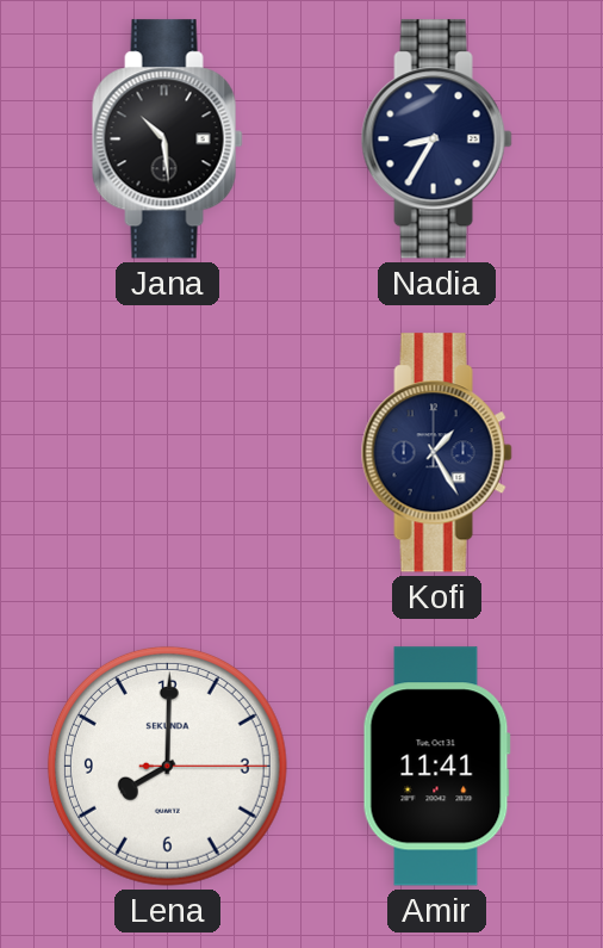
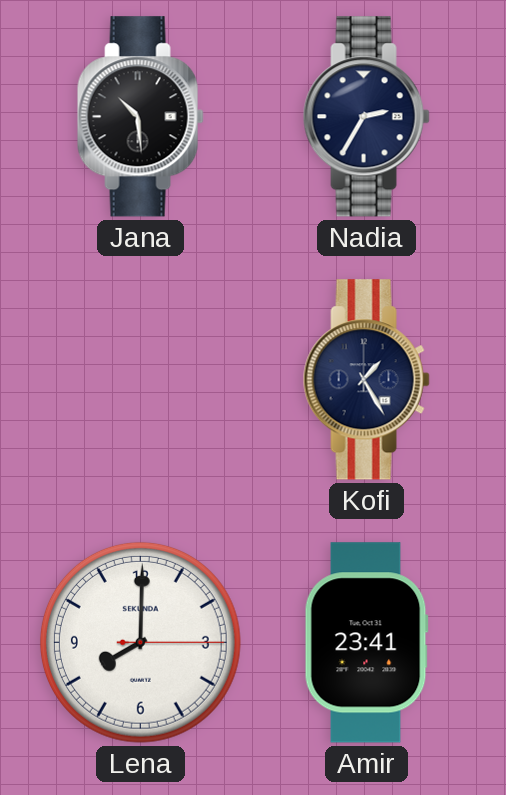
Nadia: 8:35 -> 2:35
Amir: 11:41 -> 23:41
